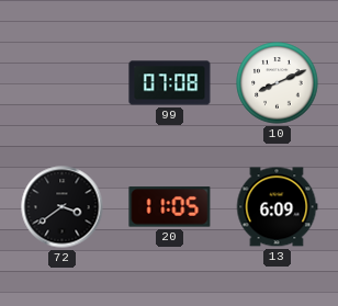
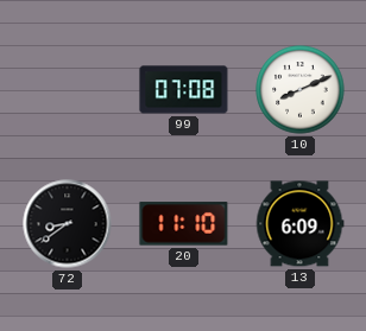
72: 3:39 -> 8:39
20: 11:05 -> 11:10
